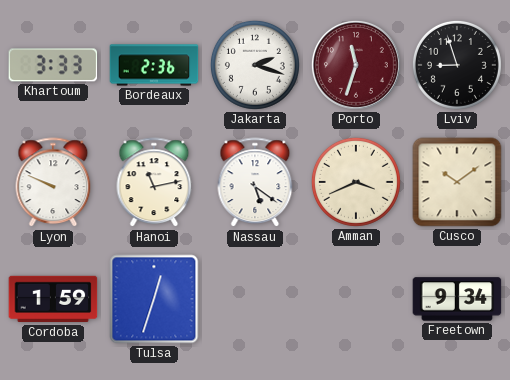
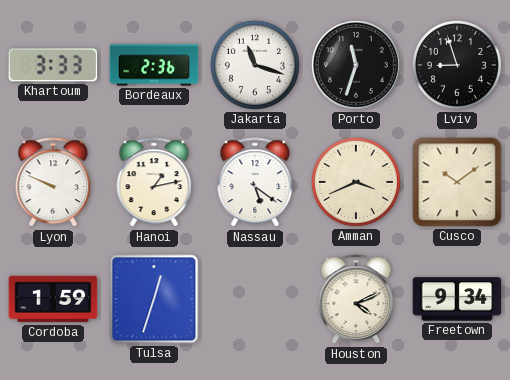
Jakarta: 2:18 -> 11:18
Porto dial: burgundy -> black
Hanoi: 11:13 -> 1:13
Houston: none -> 4:11
